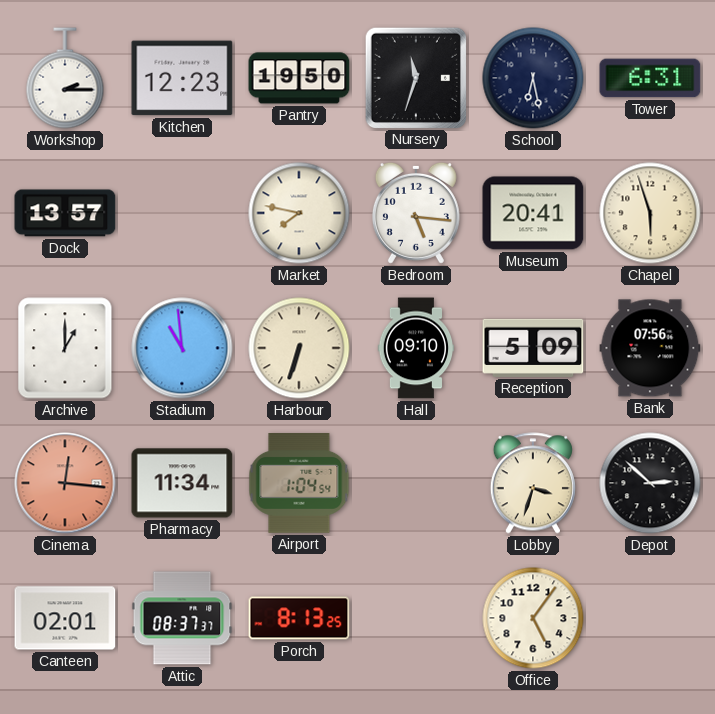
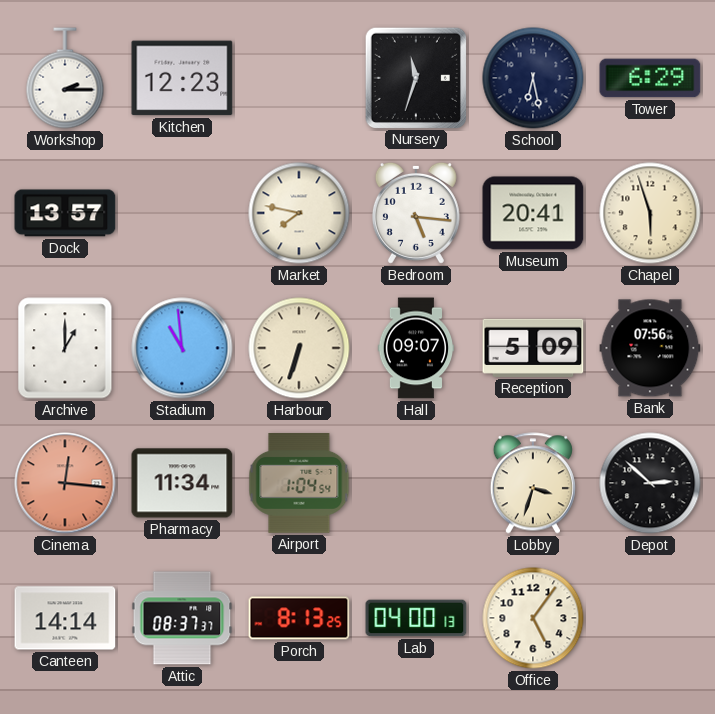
Pantry: 19:50 -> none
Tower: 6:31 -> 6:29
Hall: 09:10 -> 09:07
Canteen: 02:01 -> 14:14
Lab: none -> 04:00
